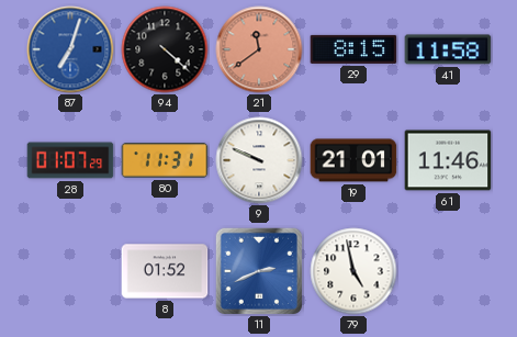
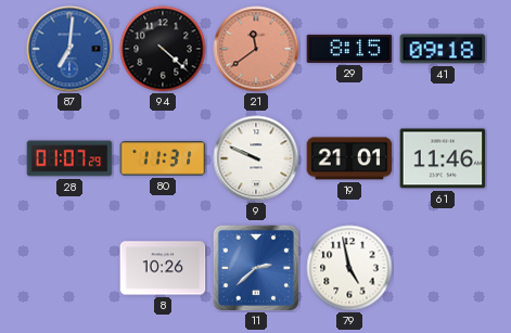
87: 7:03 -> 7:01
41: 11:58 -> 09:18
8: 01:52 -> 10:26
11: 2:41 -> 2:38
